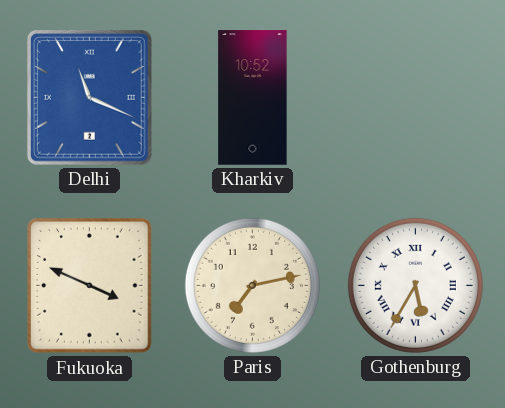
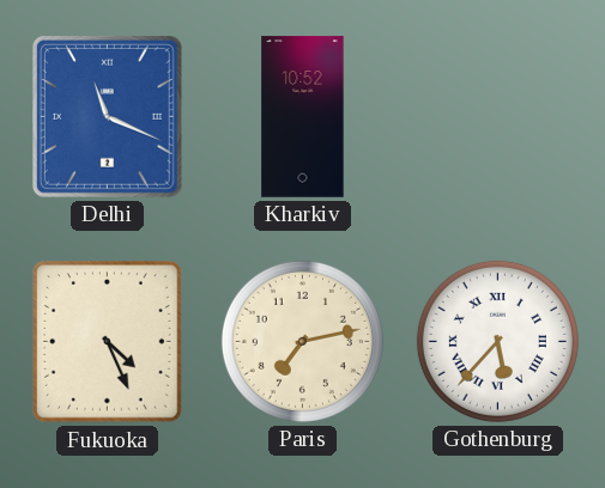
Fukuoka: 3:49 -> 4:26
Gothenburg: 5:35 -> 5:37
